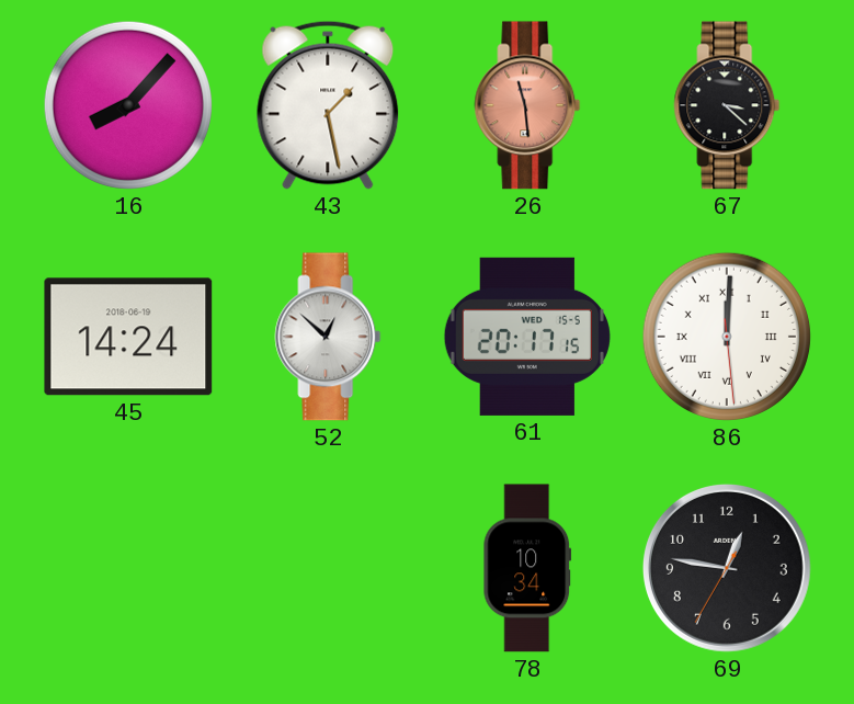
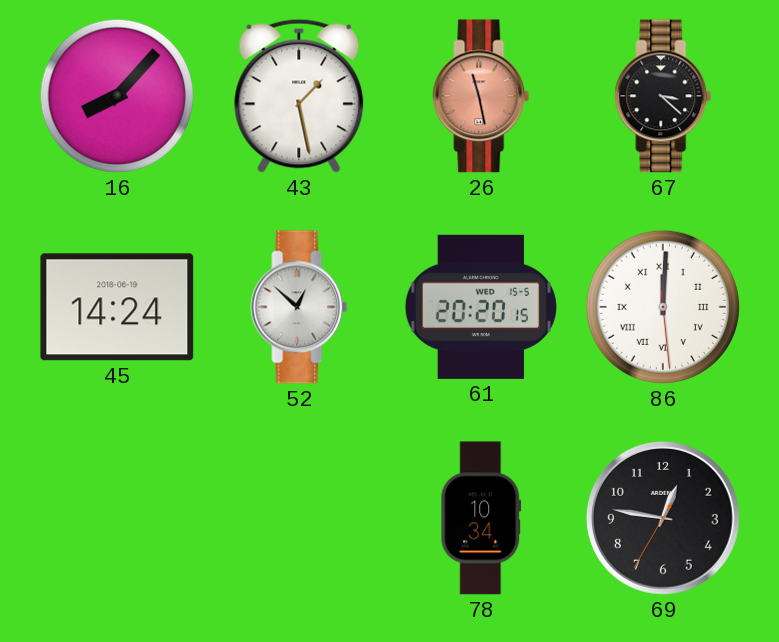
26: 11:29 -> 11:28
61: 20:17 -> 20:20
